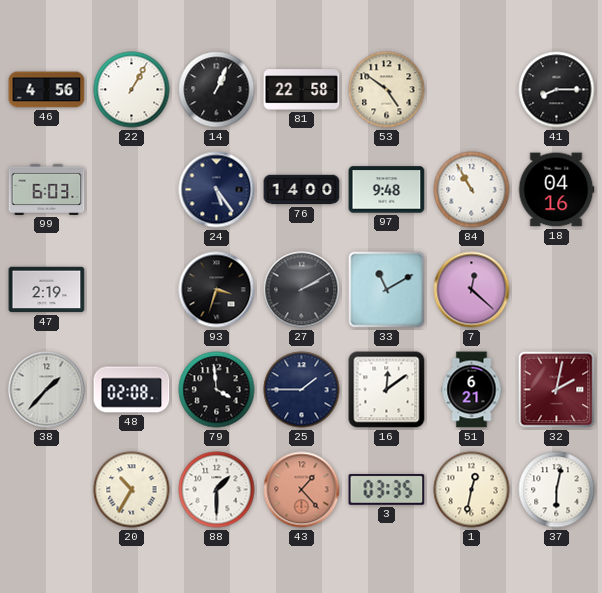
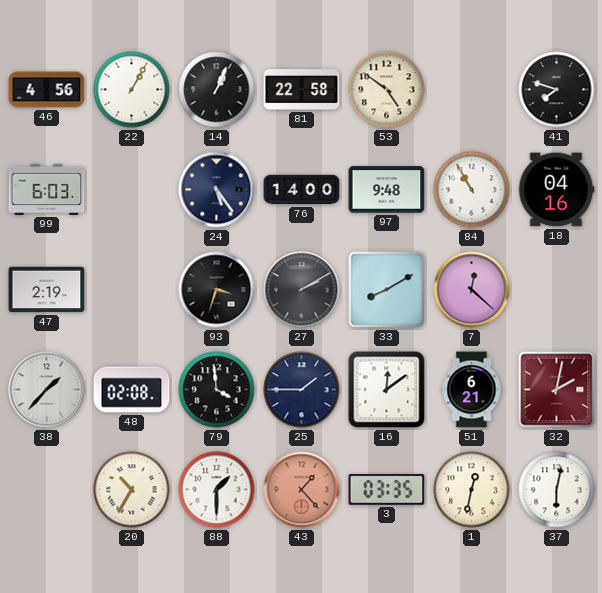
41: 8:15 -> 7:48
33: 11:10 -> 8:10
